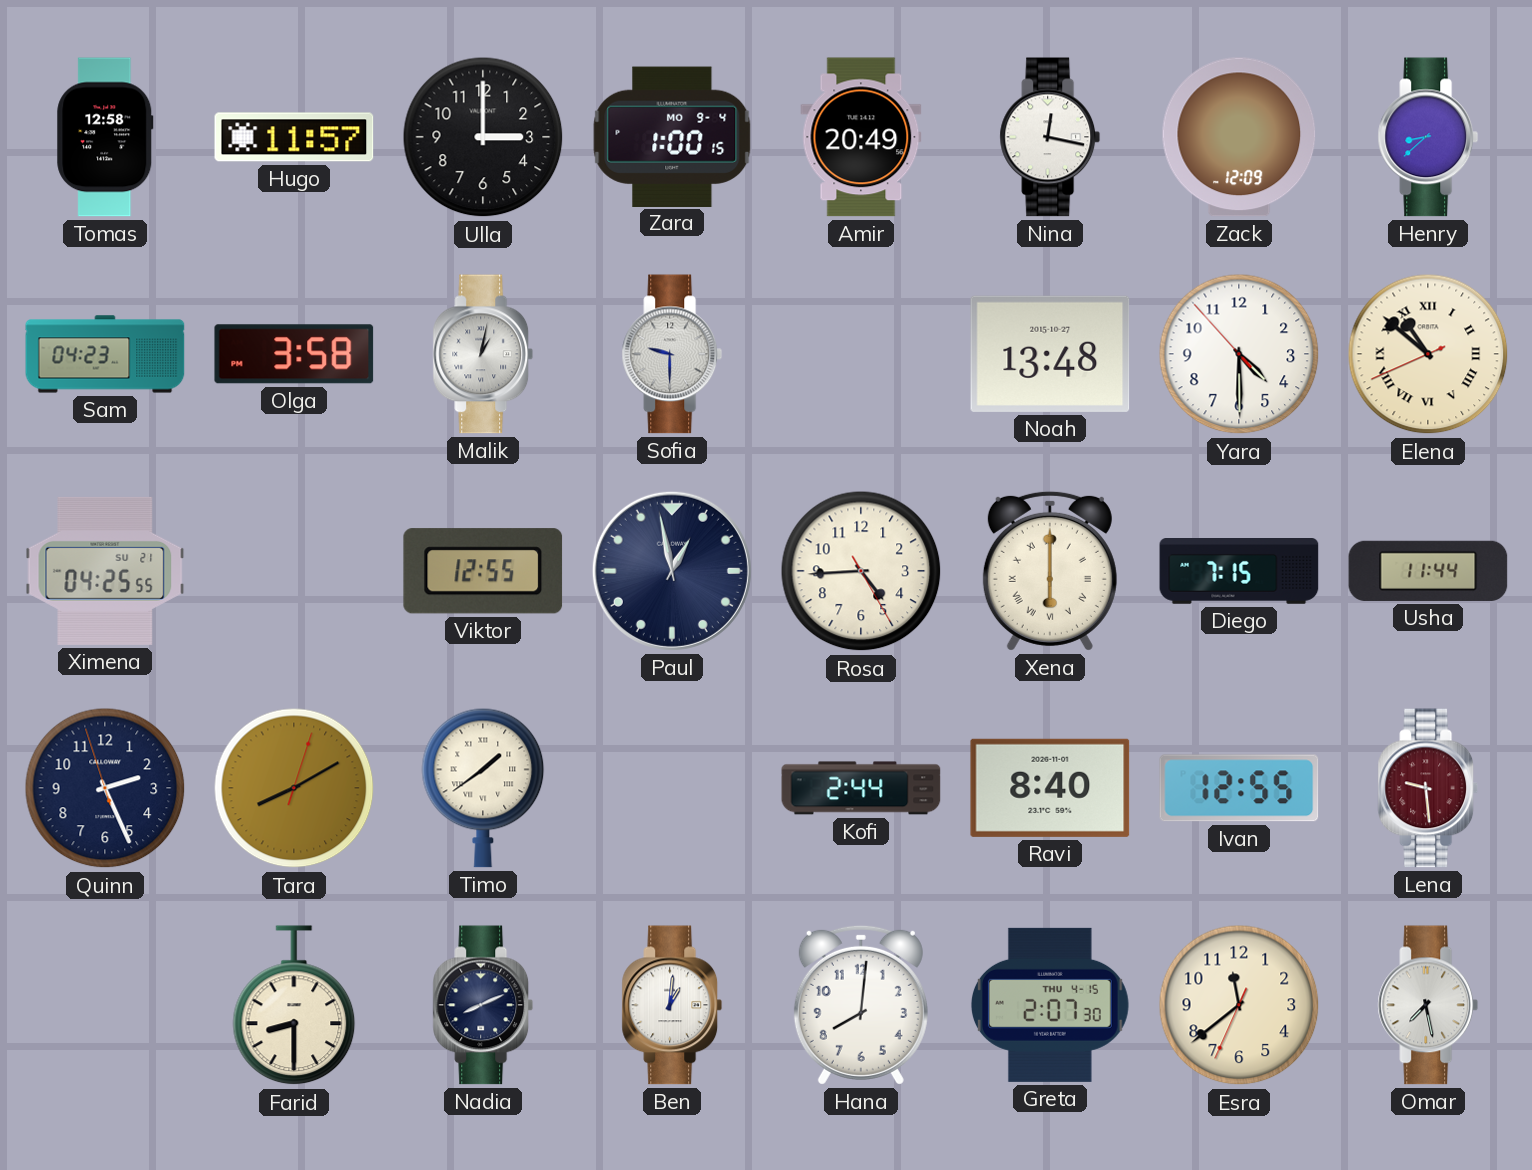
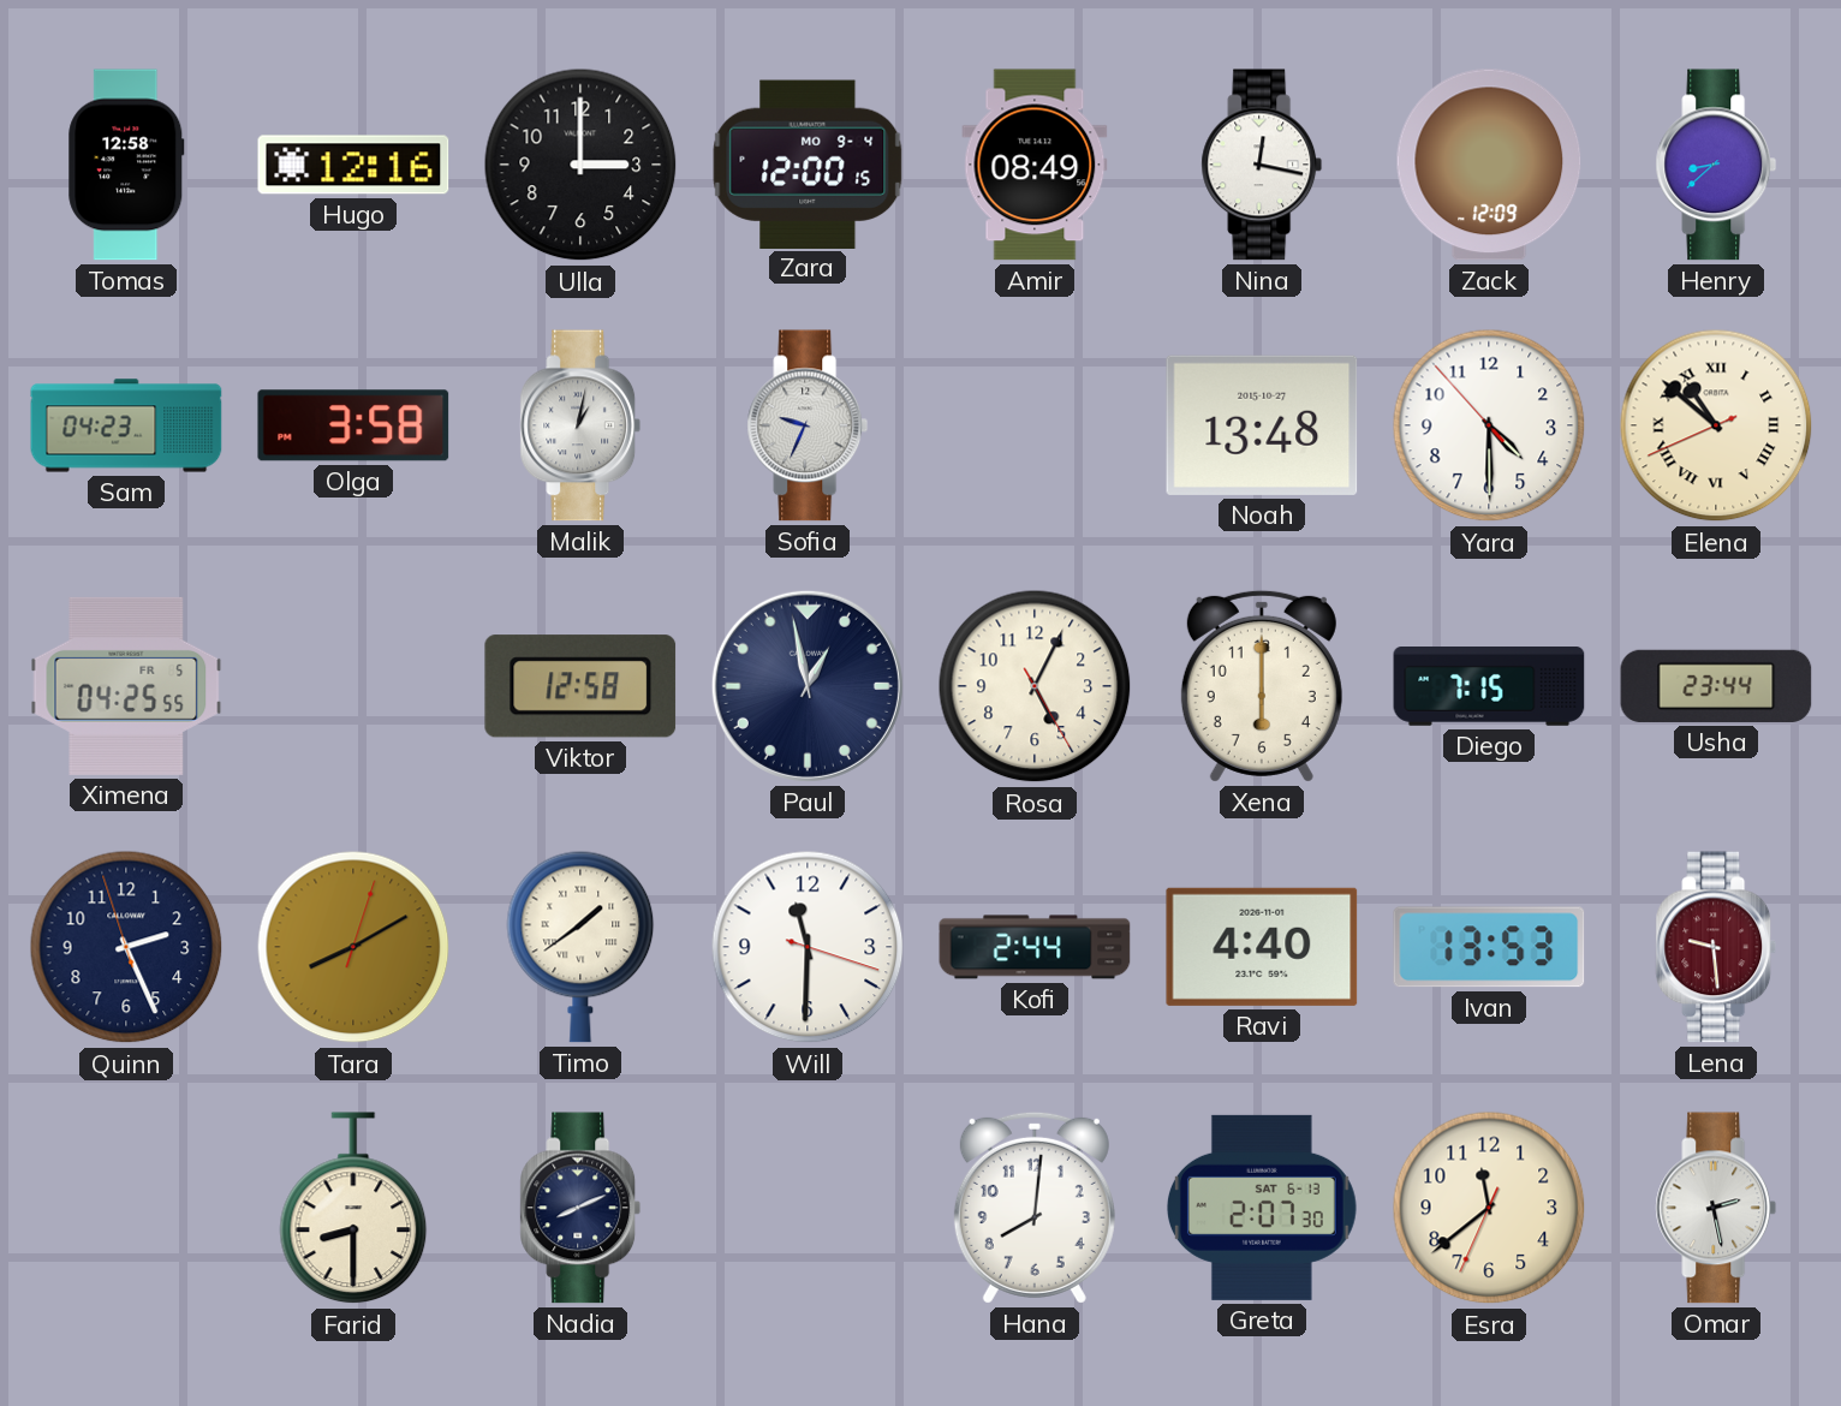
Hugo: 11:57 -> 12:16
Zara: 1:00 -> 12:00
Amir: 20:49 -> 08:49
Sofia: 9:30 -> 9:34
Ximena date: SU 21 -> FR 5
Viktor: 12:55 -> 12:58
Rosa: 4:44 -> 5:04
Xena numerals: Roman -> Arabic
Usha: 11:44 -> 23:44
Will: none -> 11:30
Ravi: 8:40 -> 4:40
Ivan: 12:55 -> 13:53
Ben: 1:01 -> none
Greta date: THU 4-15 -> SAT 6-13
Omar: 7:28 -> 2:28
